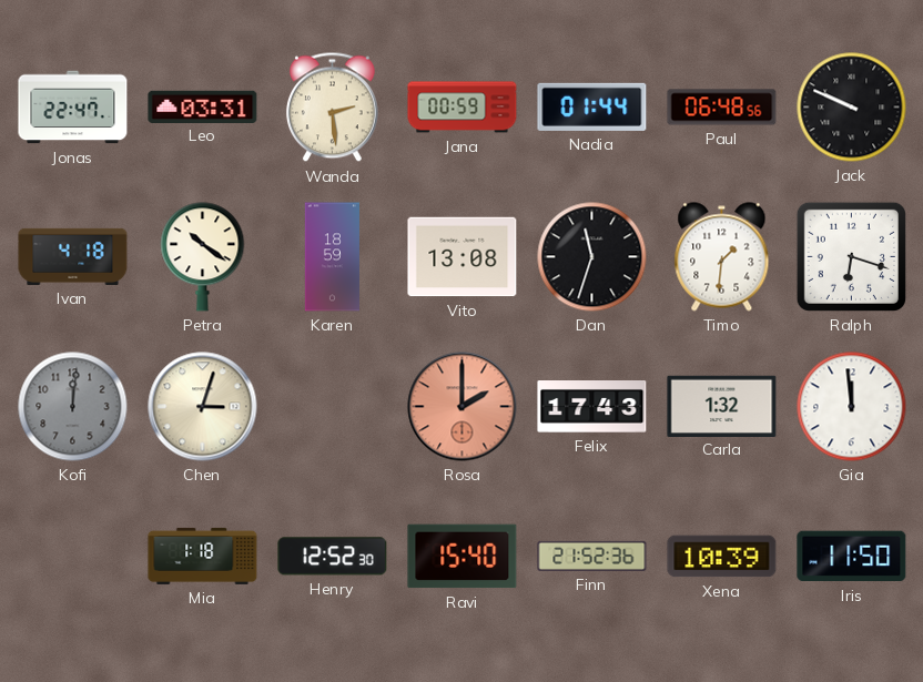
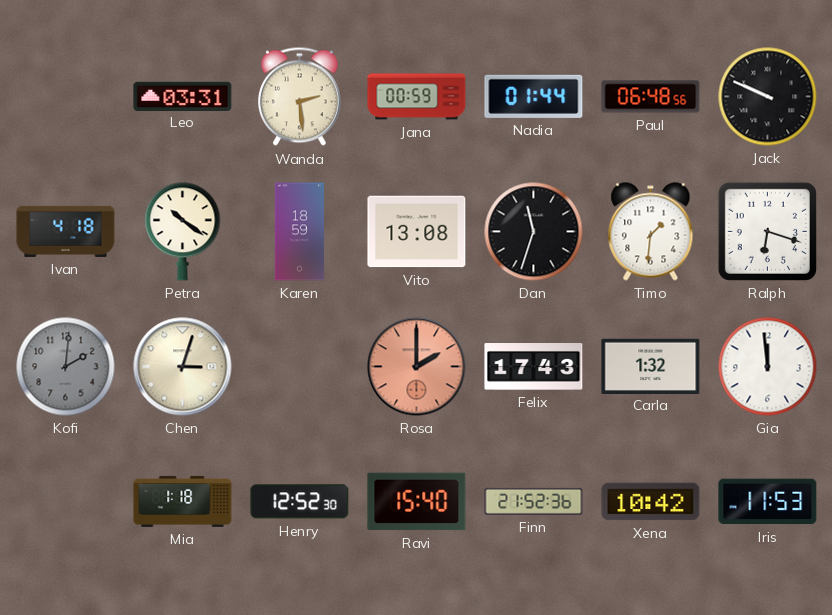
Jonas: 22:47 -> none
Kofi: 12:01 -> 2:01
Xena: 10:39 -> 10:42
Iris: 11:50 -> 11:53
